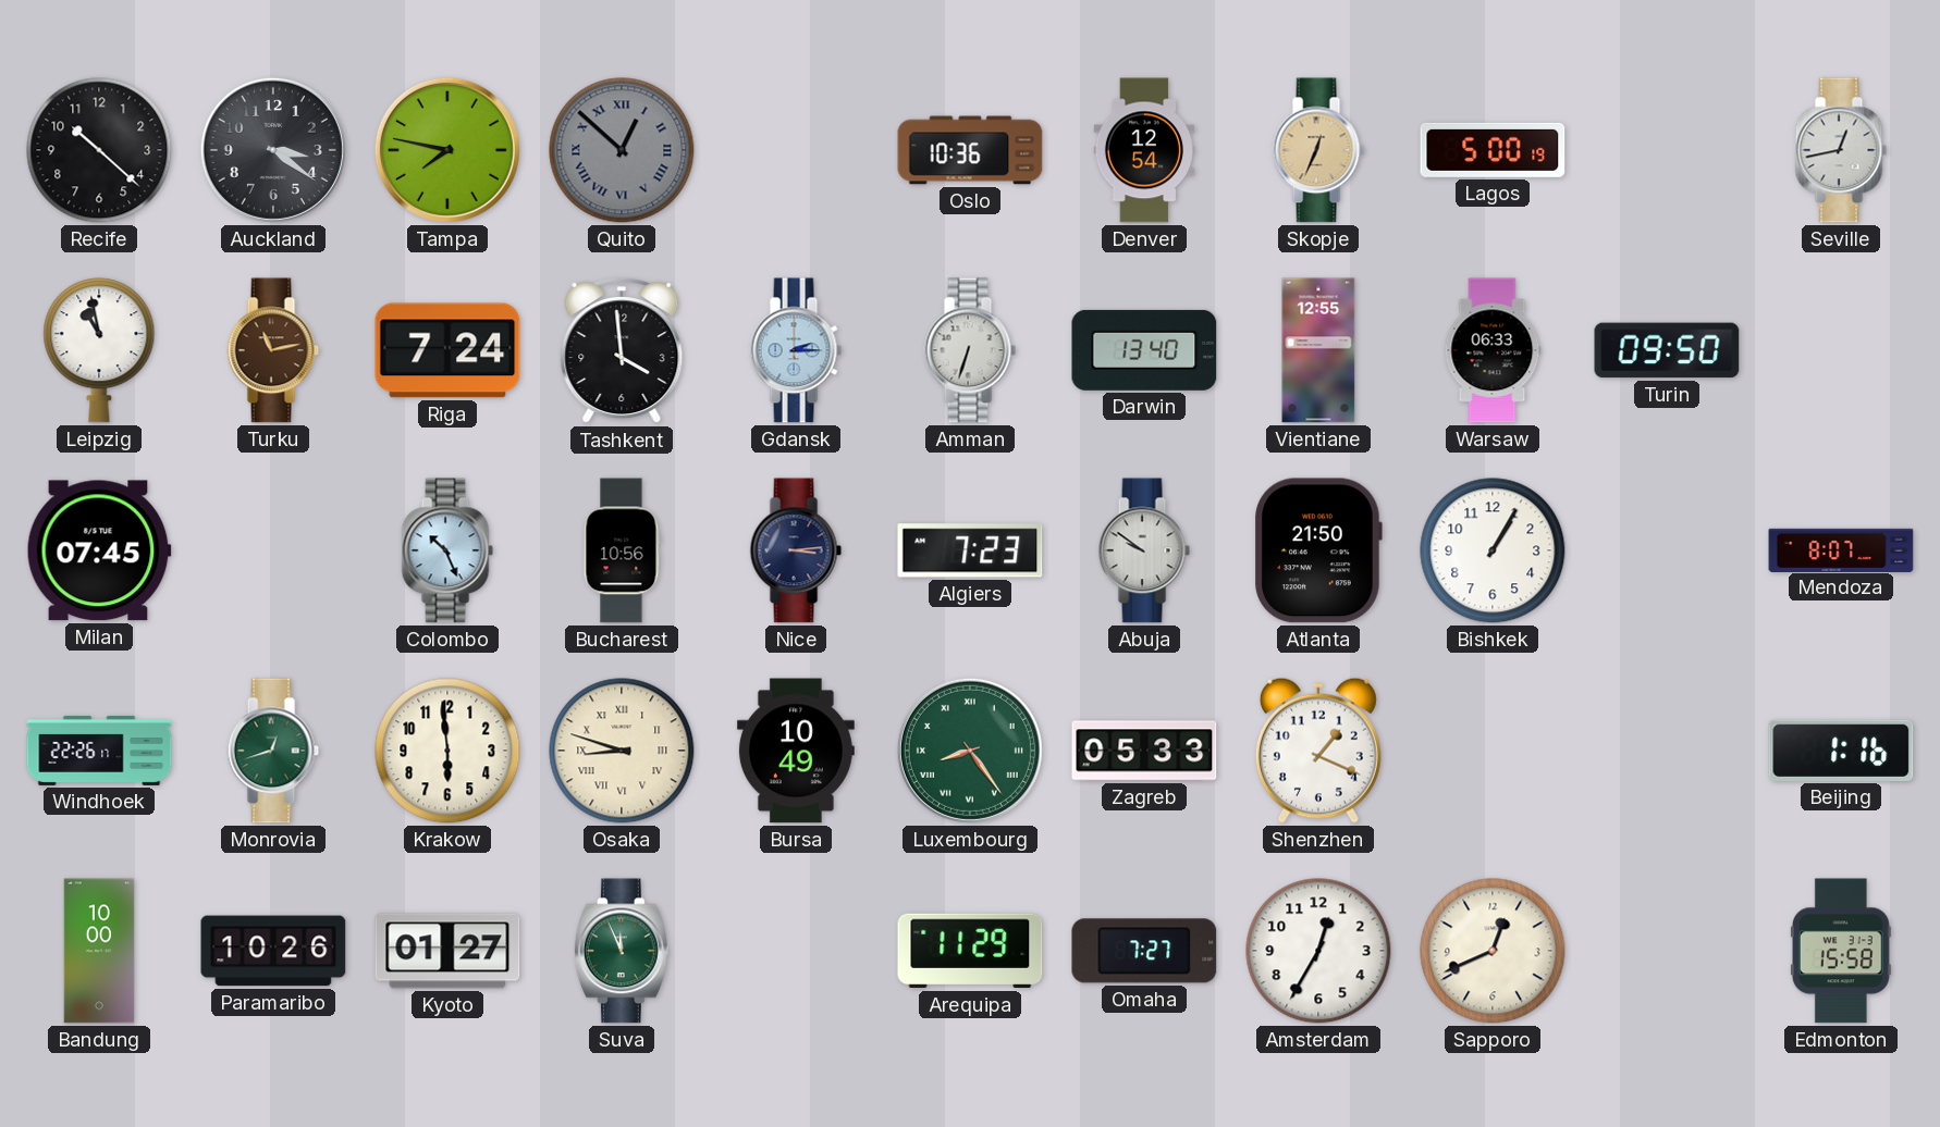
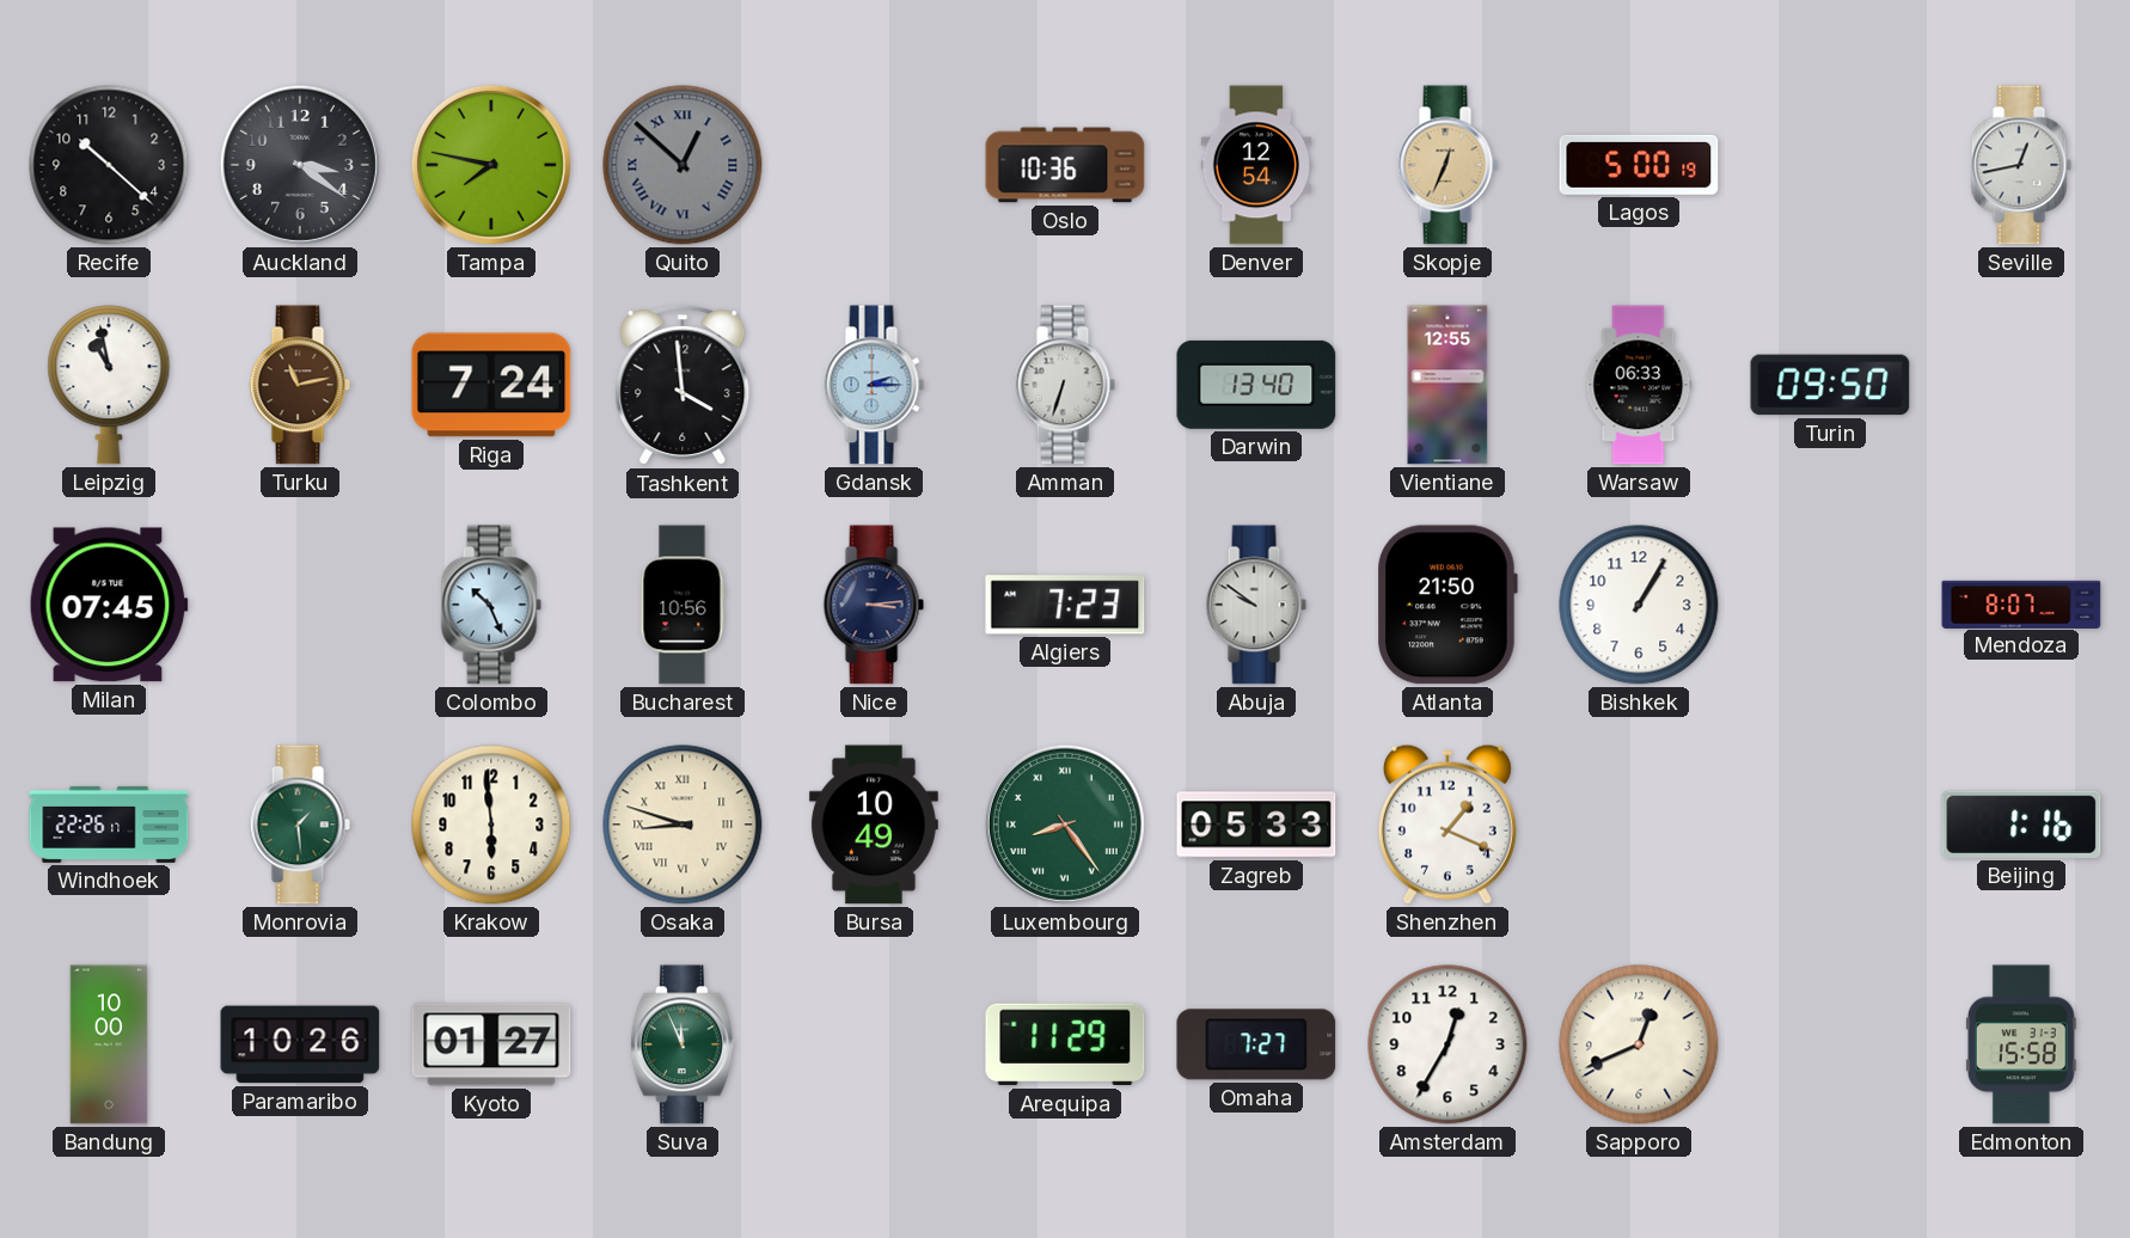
Monrovia: 12:42 -> 1:29
